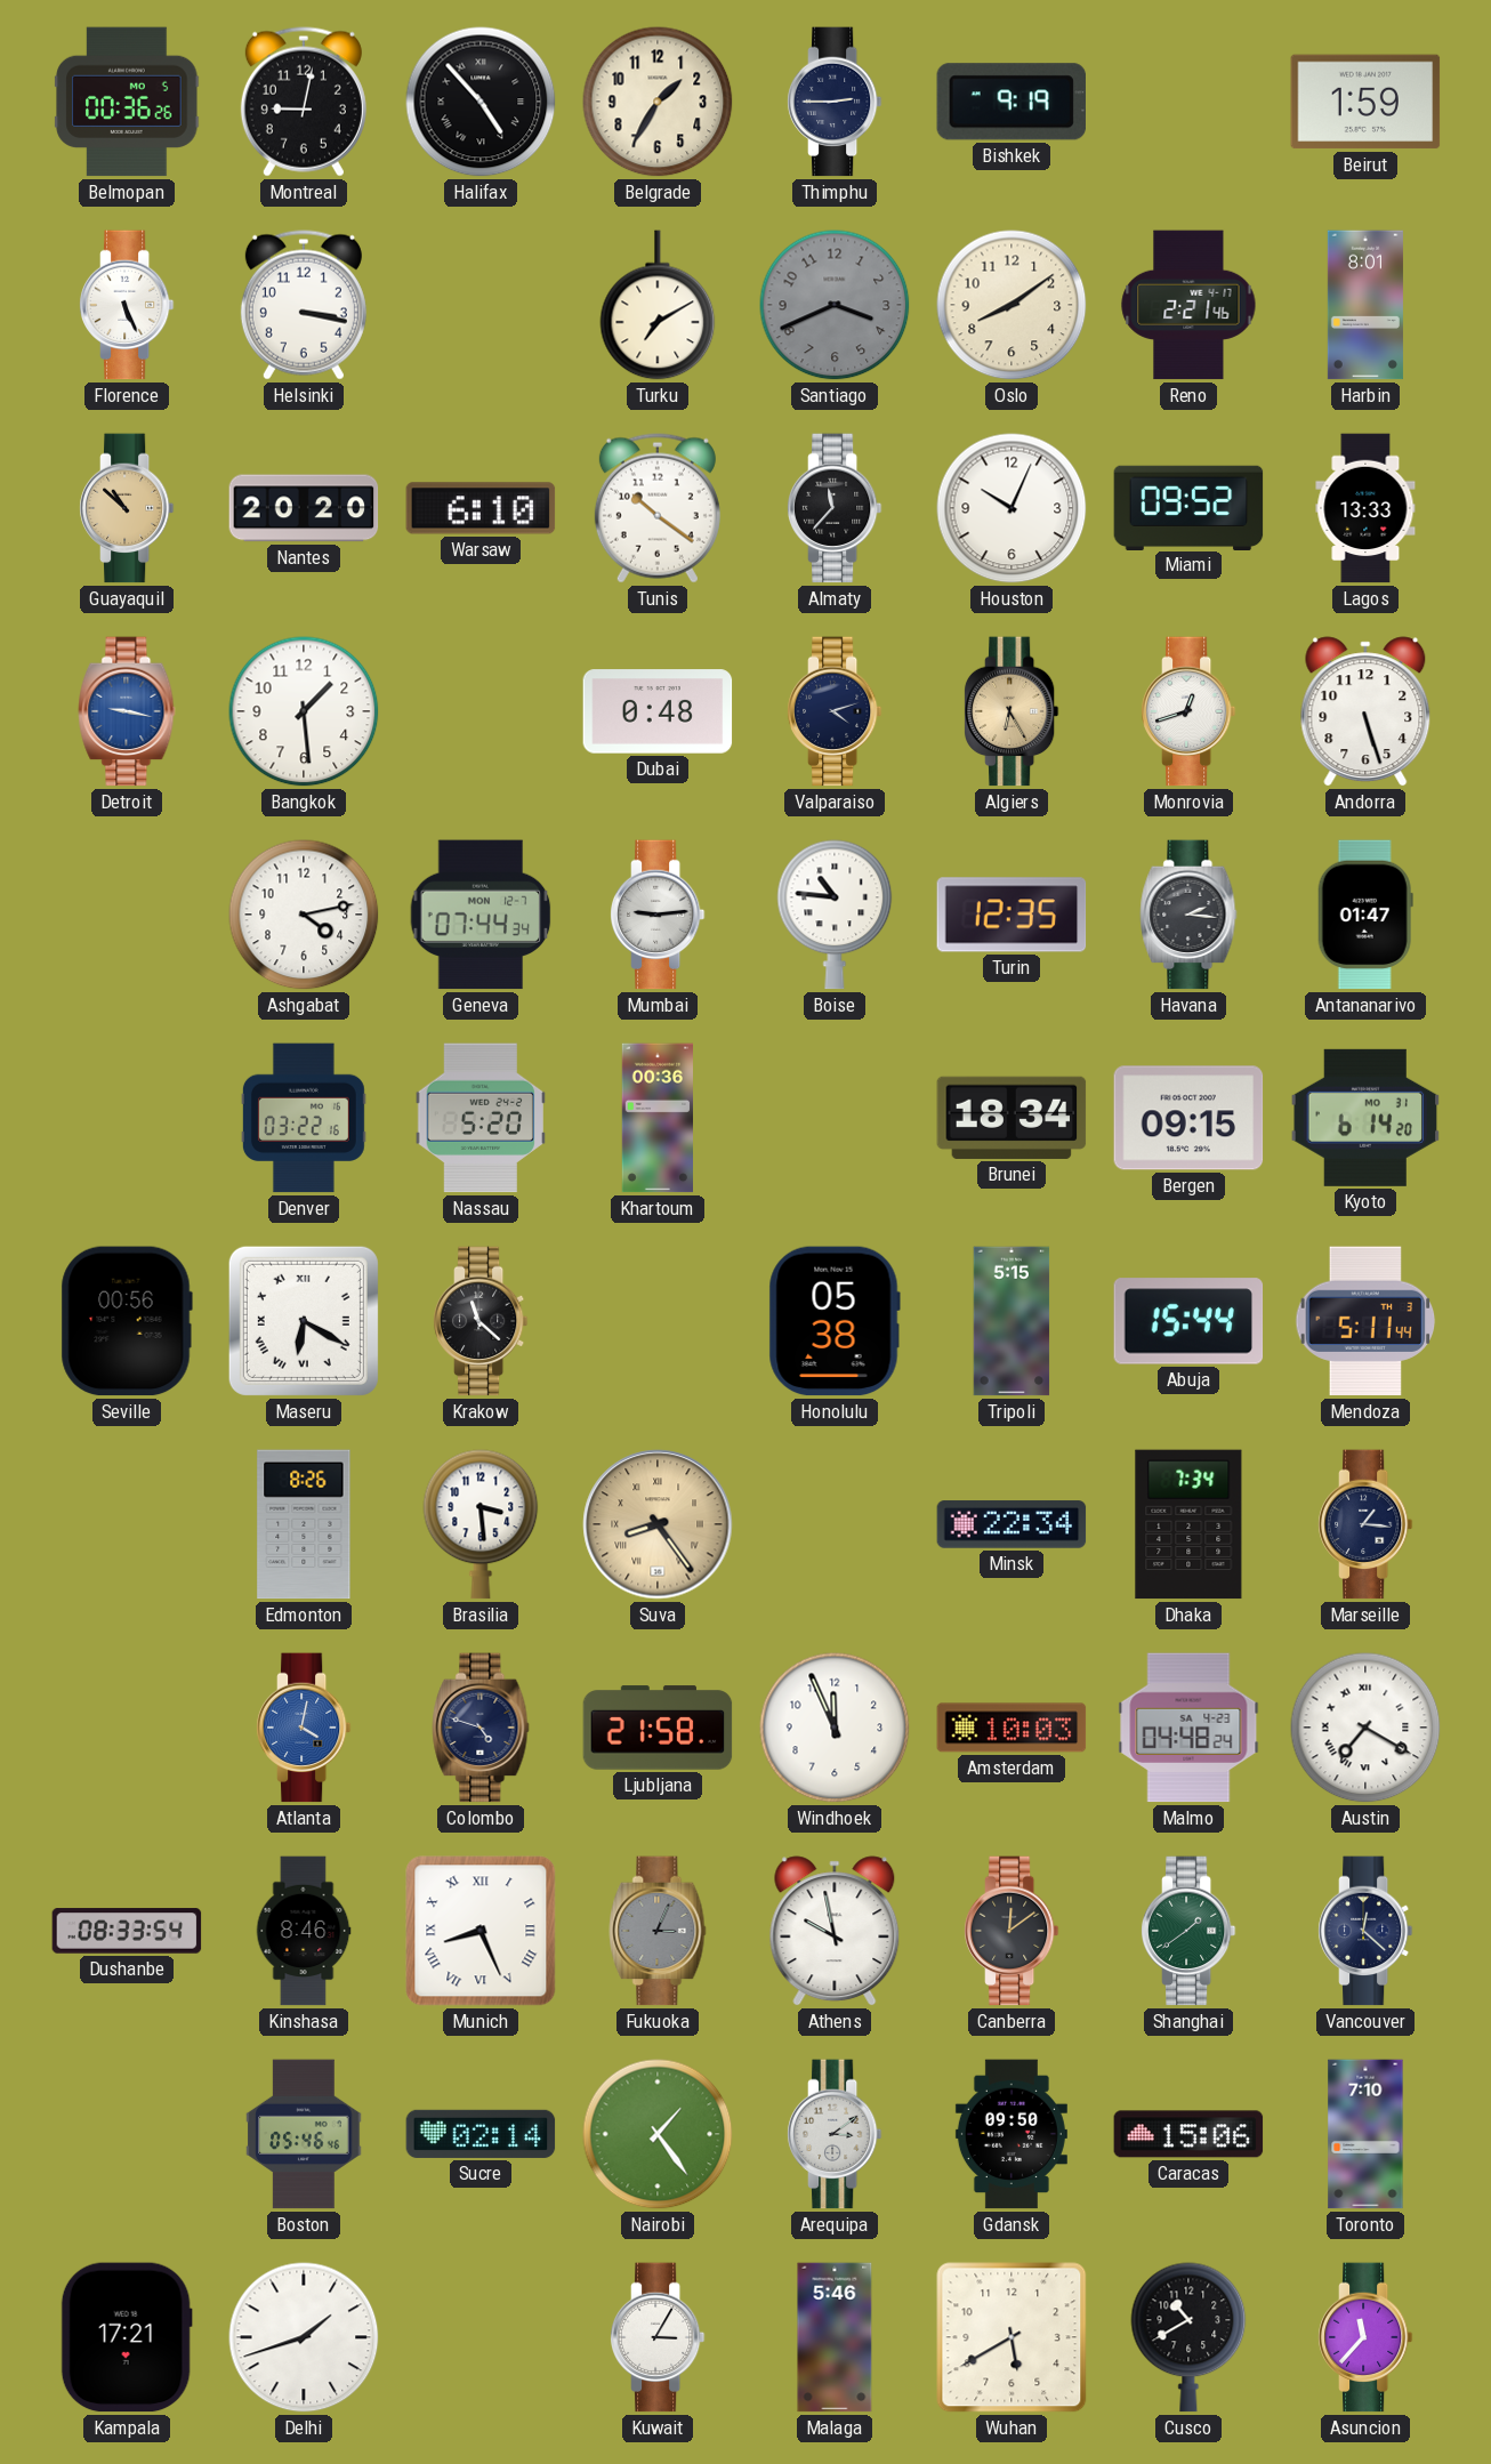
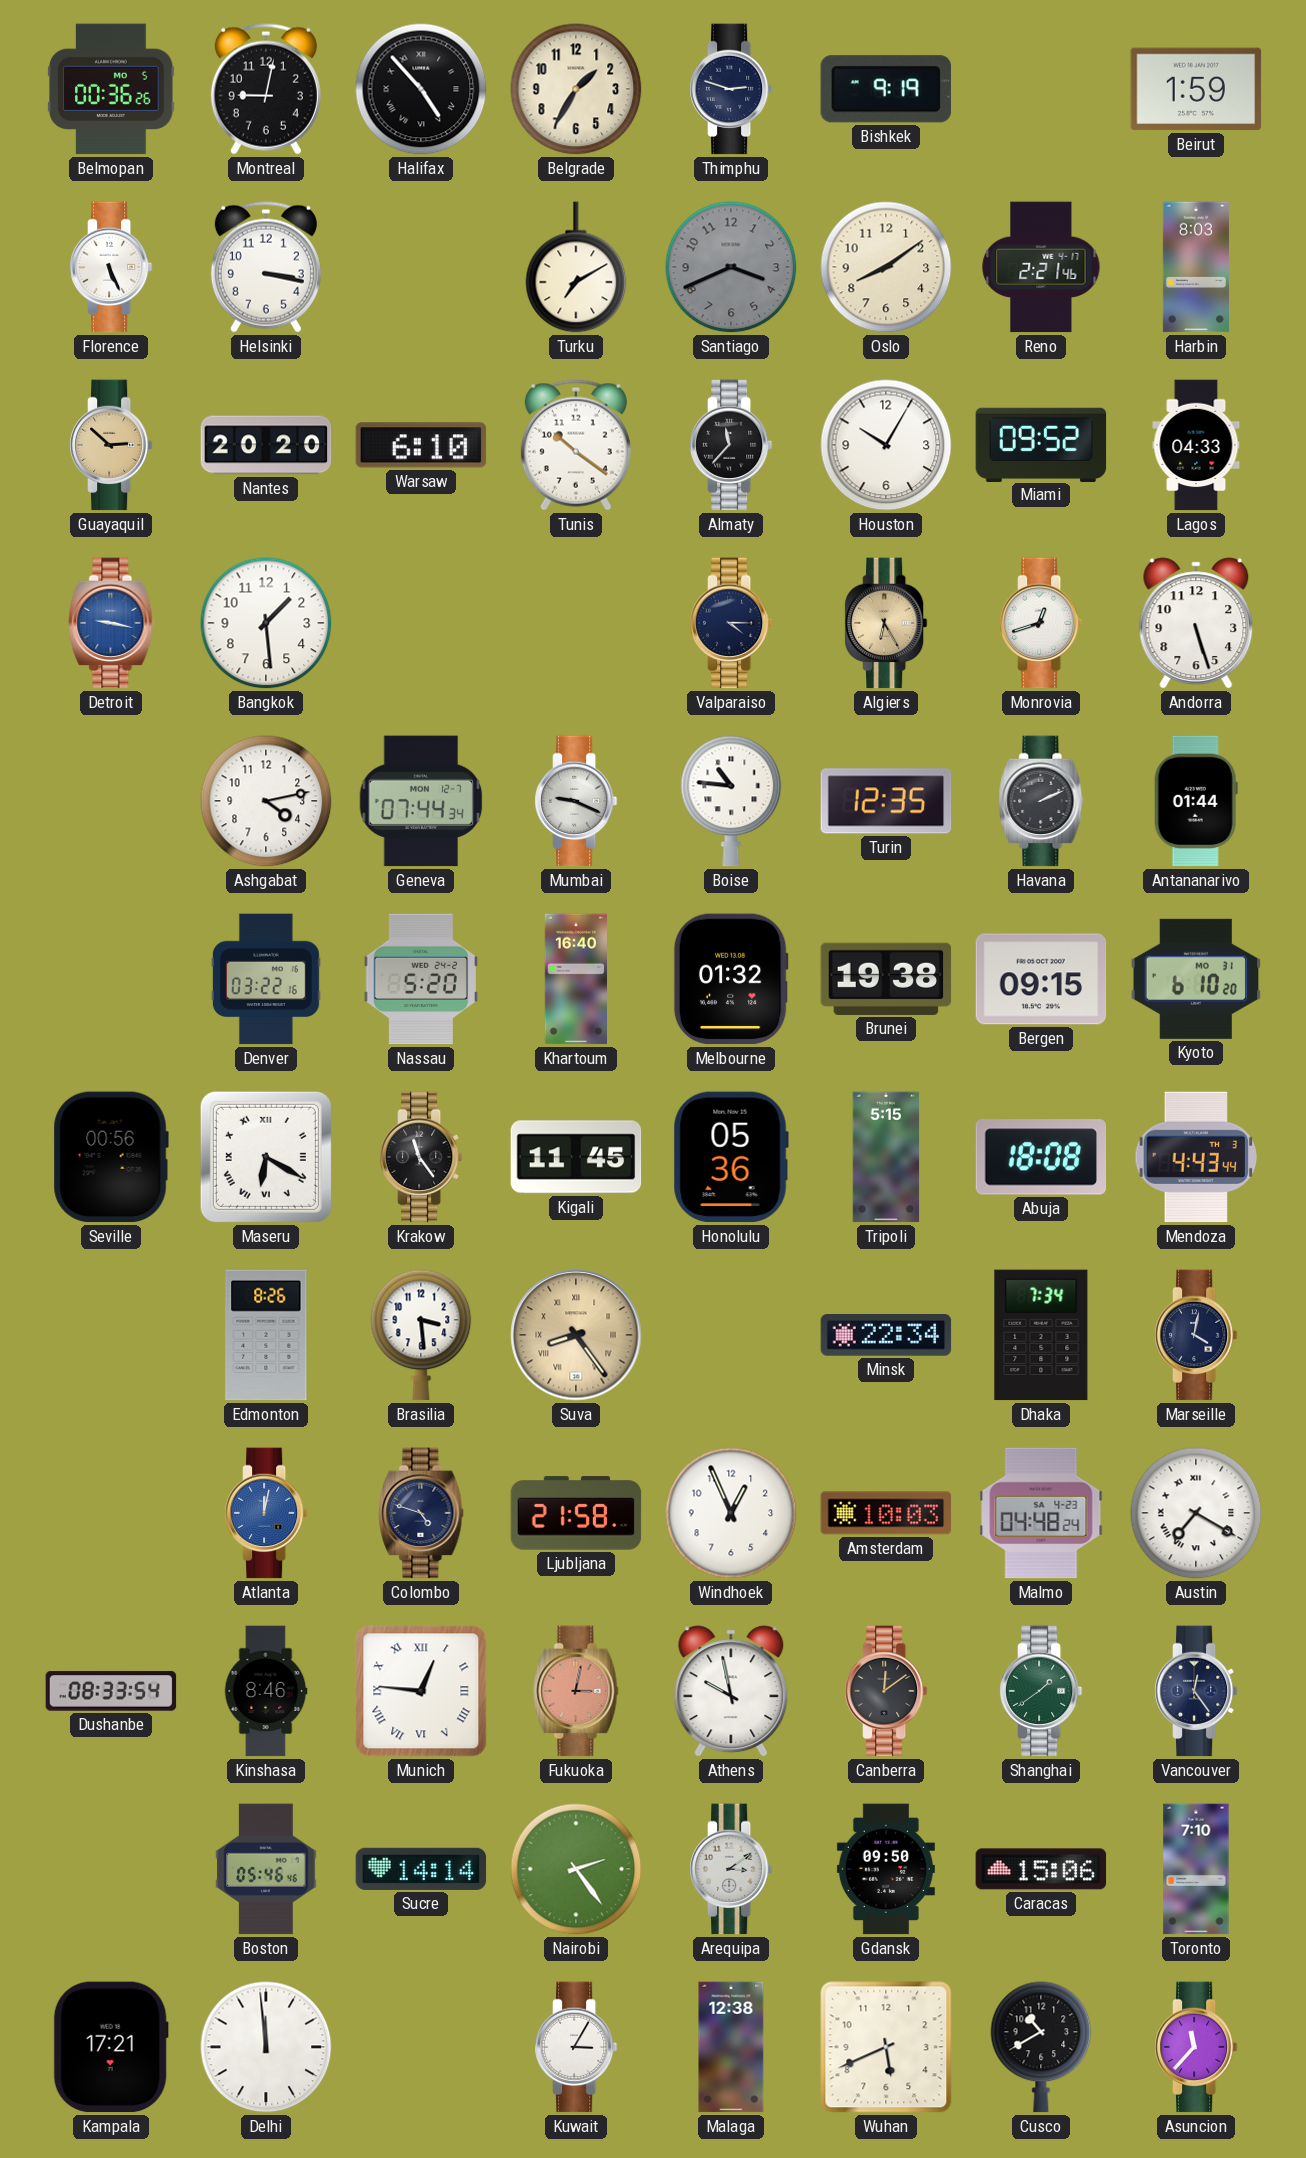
Thimphu: 2:45 -> 2:48
Harbin: 8:01 -> 8:03
Guayaquil: 10:52 -> 2:52
Houston: 10:04 -> 10:05
Lagos: 13:33 -> 04:33
Dubai: 0:48 -> none
Valparaiso: 4:12 -> 4:15
Mumbai: 9:14 -> 9:19
Havana: 2:16 -> 2:11
Antananarivo: 01:47 -> 01:44
Khartoum: 00:36 -> 16:40
Melbourne: none -> 01:32
Brunei: 18:34 -> 19:38
Kyoto: 6:14 -> 6:10
Krakow: 11:22 -> 11:24
Kigali: none -> 11:45
Honolulu: 05:38 -> 05:36
Abuja: 15:44 -> 18:08
Mendoza: 5:11 -> 4:43
Marseille: 1:16 -> 4:02
Atlanta: 4:02 -> 12:02
Windhoek: 11:56 -> 12:56
Munich: 8:26 -> 12:46
Fukuoka: 3:04 -> 3:02
Fukuoka dial: grey -> salmon
Vancouver: 12:22 -> 12:24
Sucre: 02:14 -> 14:14
Nairobi: 1:24 -> 2:24
Delhi: 1:42 -> 11:59
Malaga: 5:46 -> 12:38
Wuhan: 5:40 -> 5:41
